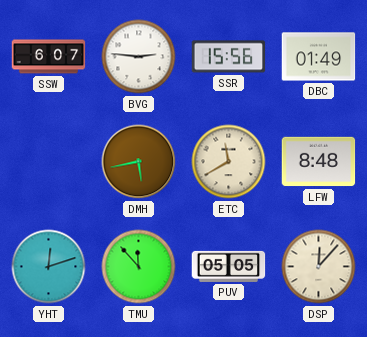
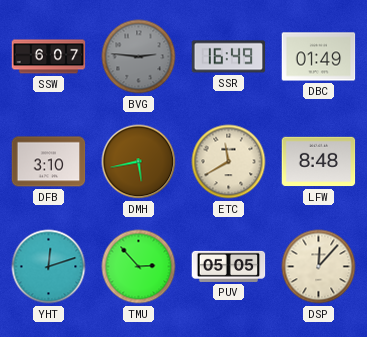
BVG dial: white -> grey
SSR: 15:56 -> 16:49
DFB: none -> 3:10
TMU: 11:53 -> 2:53
